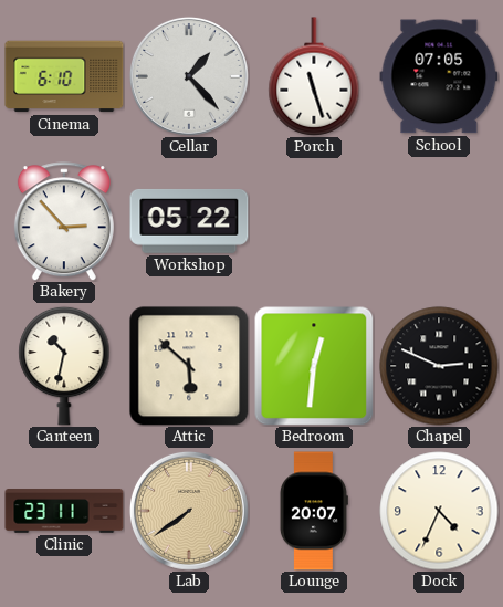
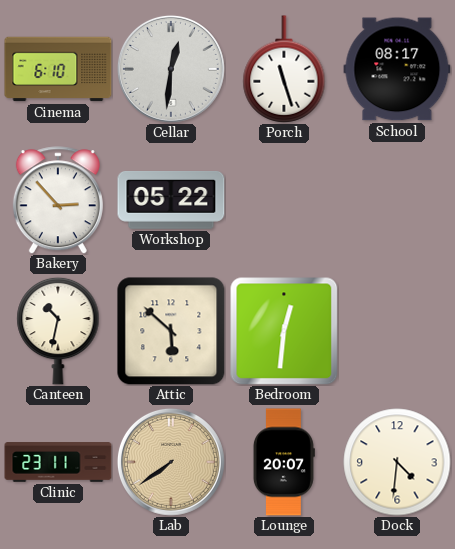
Cellar: 1:23 -> 12:31
School: 07:05 -> 08:17
Chapel: 2:49 -> none
Dock: 4:34 -> 4:31
